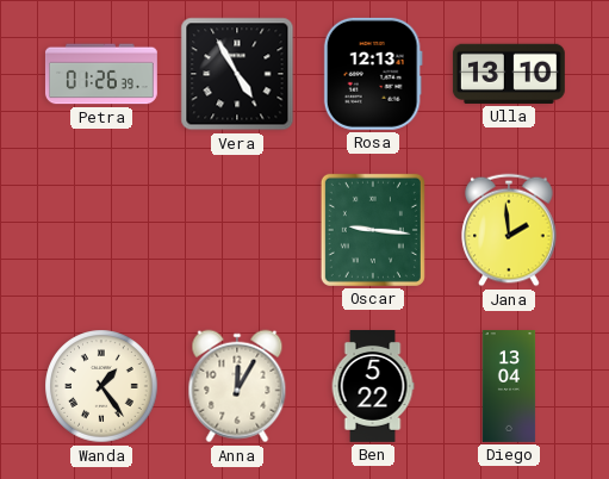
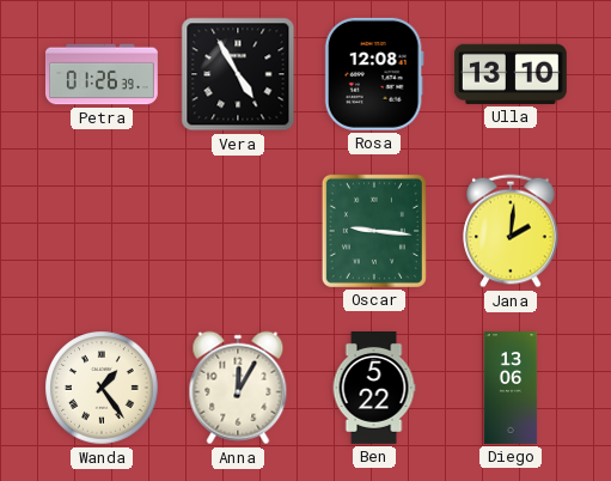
Rosa: 12:13 -> 12:08
Jana: 1:59 -> 2:01
Diego: 13:04 -> 13:06
